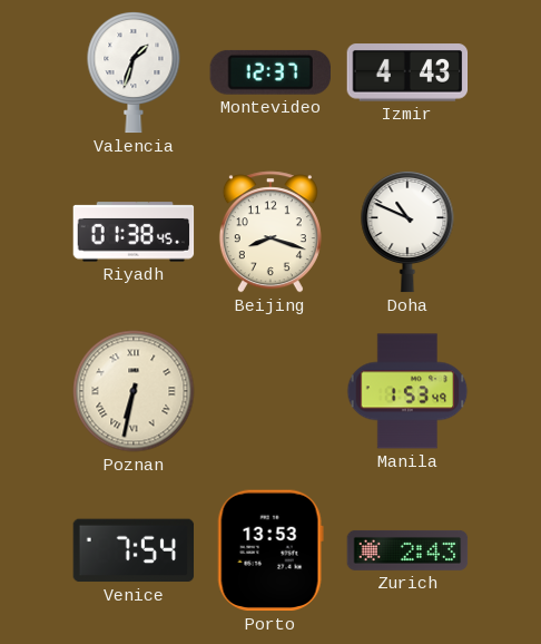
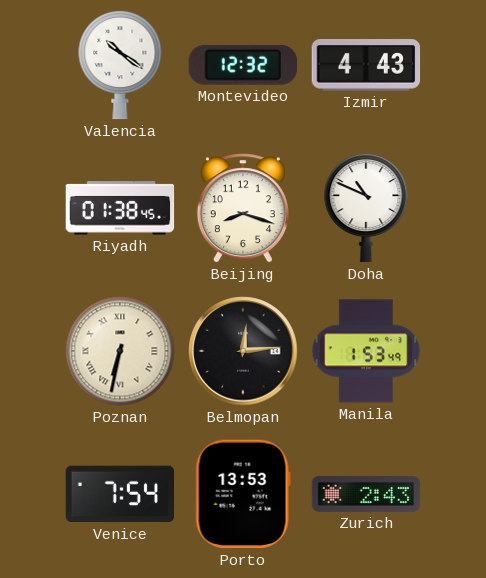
Valencia: 1:33 -> 10:21
Montevideo: 12:37 -> 12:32
Belmopan: none -> 12:14
